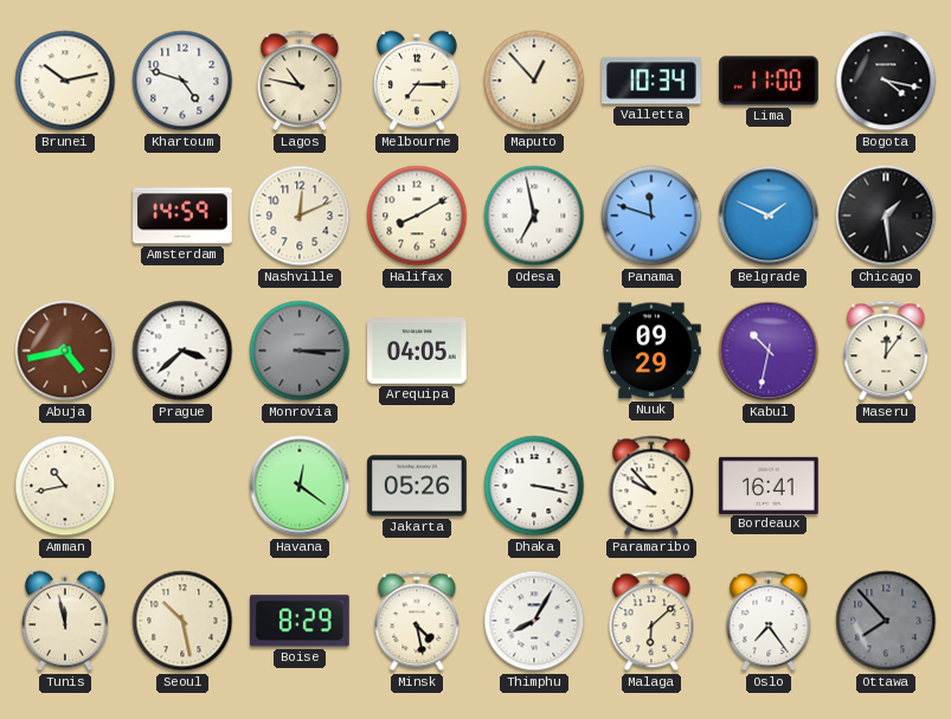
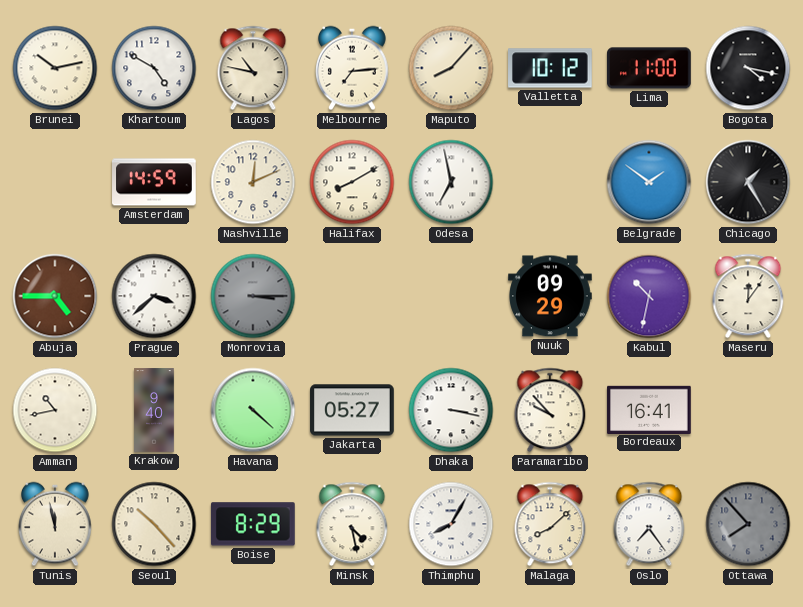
Khartoum: 4:48 -> 4:50
Melbourne: 7:15 -> 7:14
Maputo: 12:53 -> 8:07
Valletta: 10:34 -> 10:12
Panama: 11:48 -> none
Belgrade: 1:49 -> 1:51
Chicago: 1:29 -> 1:25
Abuja: 4:43 -> 4:45
Arequipa: 04:05 -> none
Krakow: none -> 9:40
Havana: 12:21 -> 4:22
Jakarta: 05:26 -> 05:27
Seoul: 10:28 -> 10:23
Malaga: 6:08 -> 8:08
